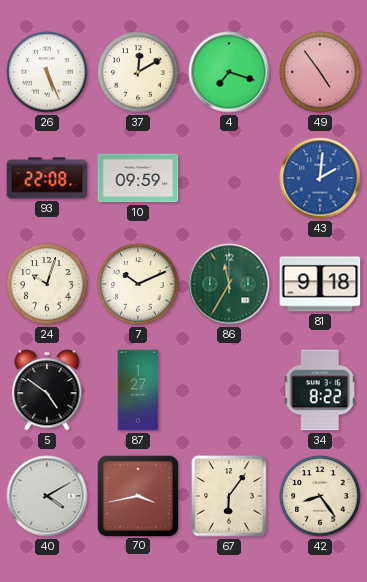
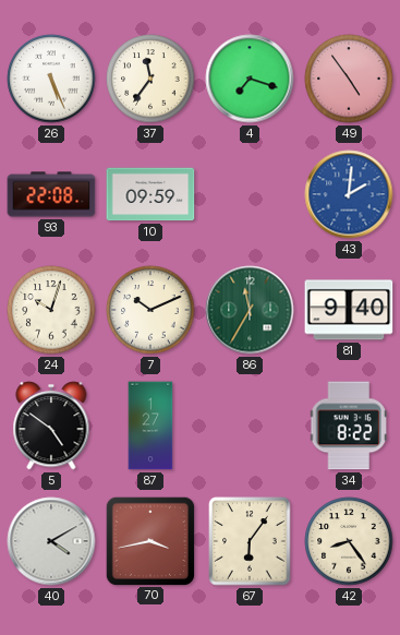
37: 12:10 -> 11:36
81: 9:18 -> 9:40
